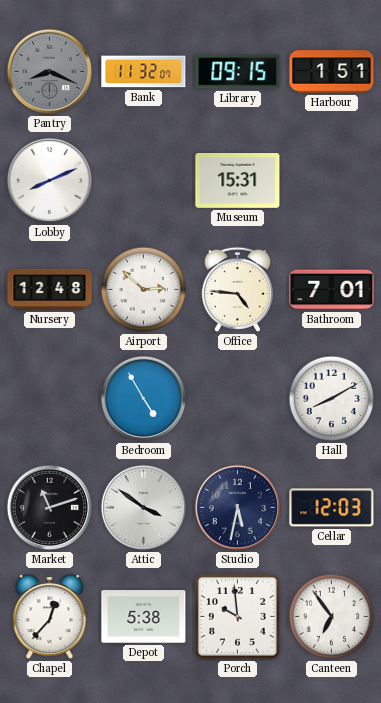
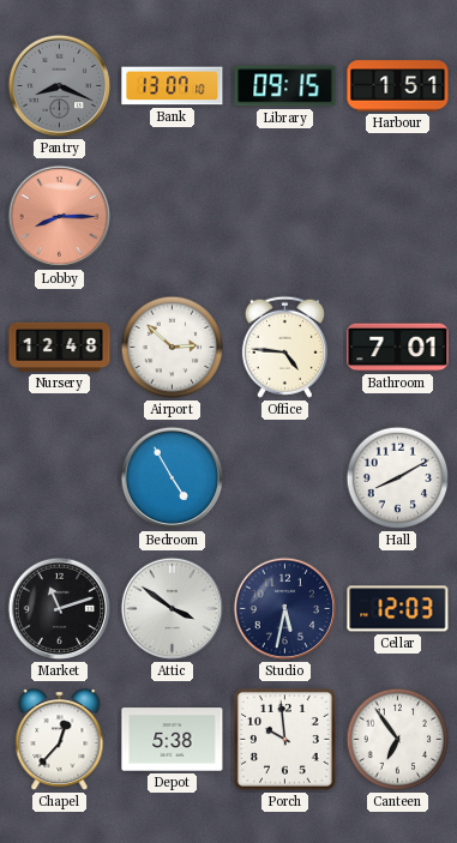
Bank: 11:32 -> 13:07
Lobby: 8:11 -> 8:15
Lobby dial: white -> salmon
Museum: 15:31 -> none
